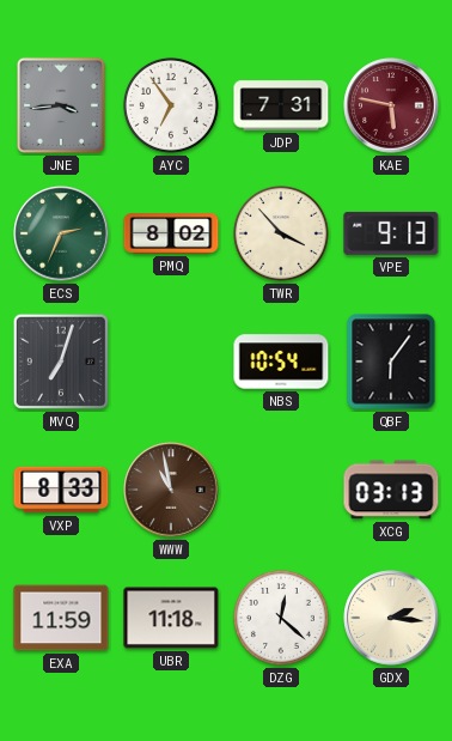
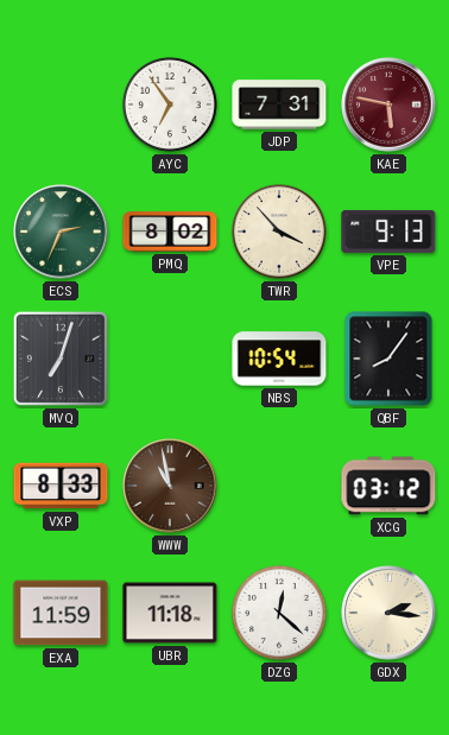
JNE: 3:44 -> none
QBF: 6:06 -> 8:06
XCG: 03:13 -> 03:12
